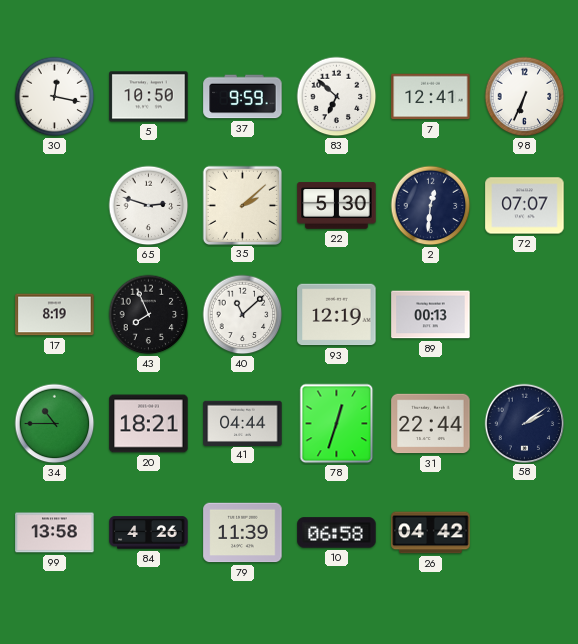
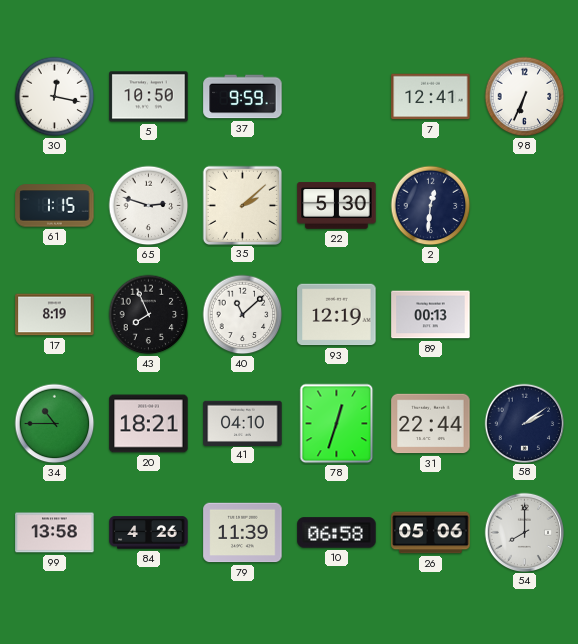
83: 6:52 -> none
61: none -> 1:15
72: 07:07 -> none
41: 04:44 -> 04:10
26: 04:42 -> 05:06
54: none -> 8:00
